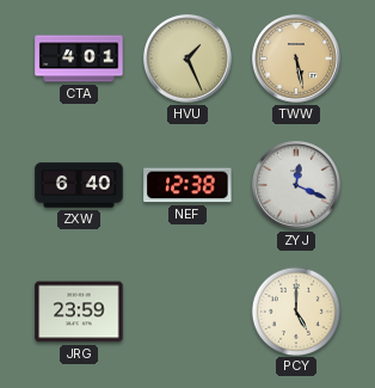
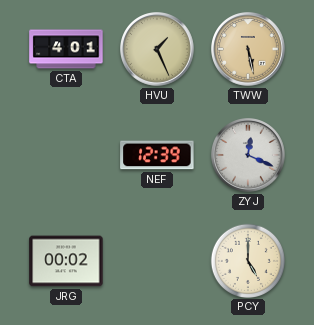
ZXW: 6:40 -> none
NEF: 12:38 -> 12:39
JRG: 23:59 -> 00:02
